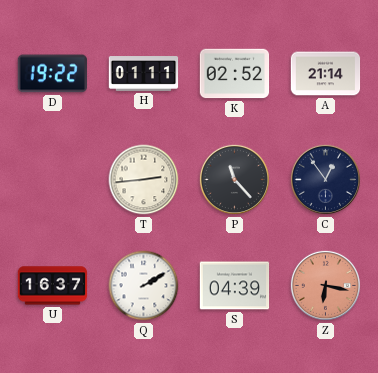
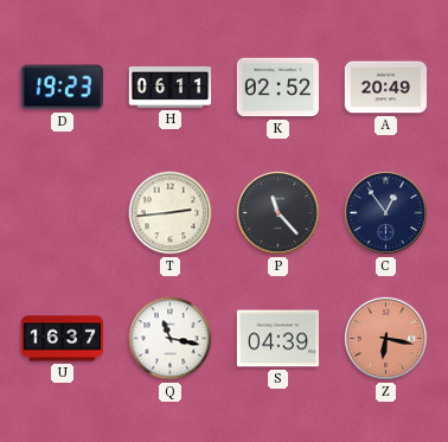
D: 19:22 -> 19:23
H: 01:11 -> 06:11
A: 21:14 -> 20:49
Q: 2:10 -> 11:17
